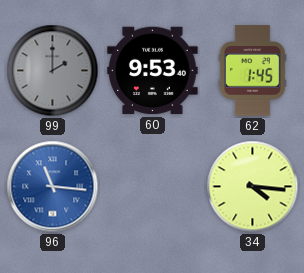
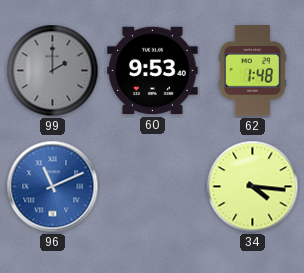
62: 1:45 -> 1:48
96: 11:16 -> 11:11
